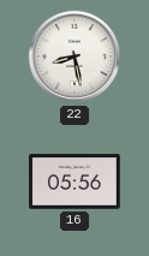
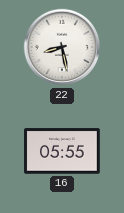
16: 05:56 -> 05:55
